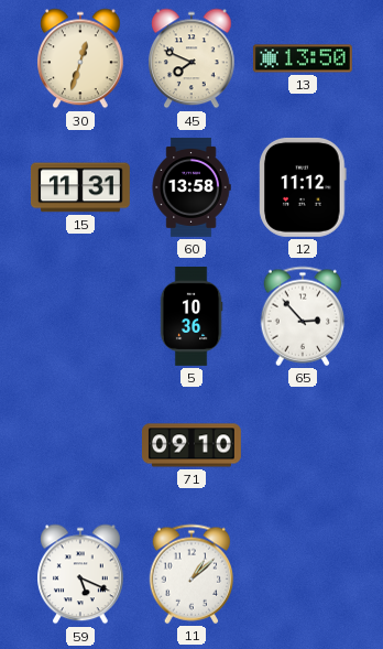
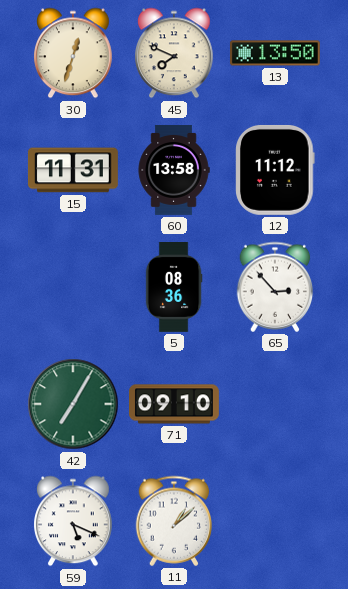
5: 10:36 -> 08:36
42: none -> 7:05
